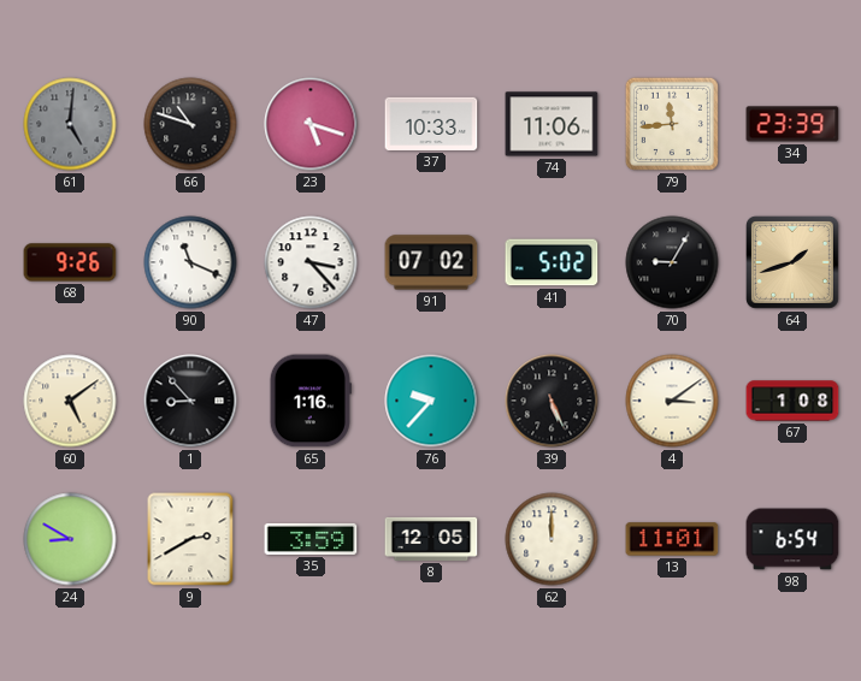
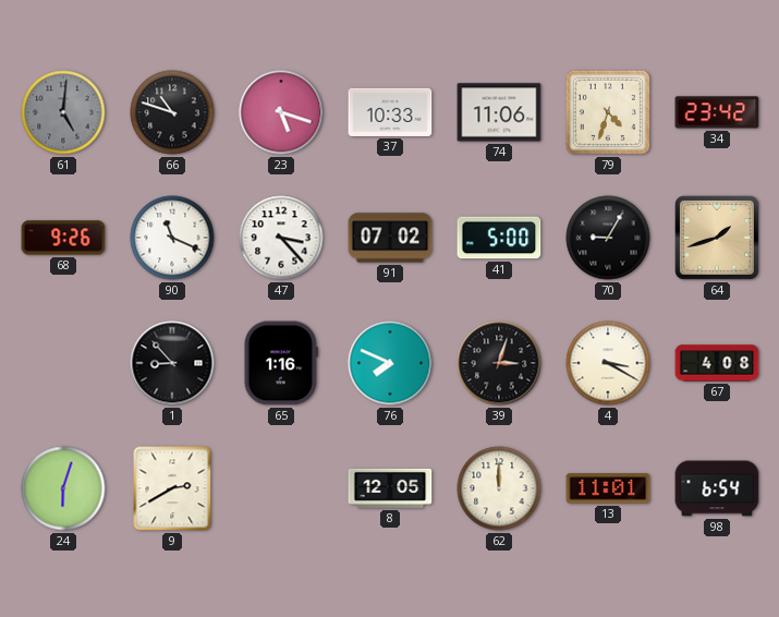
79: 11:44 -> 4:33
34: 23:39 -> 23:42
41: 5:02 -> 5:00
60: 5:09 -> none
76: 9:37 -> 7:49
39: 5:26 -> 3:03
4: 3:09 -> 3:20
67: 1:08 -> 4:08
24: 8:50 -> 6:03
35: 3:59 -> none
